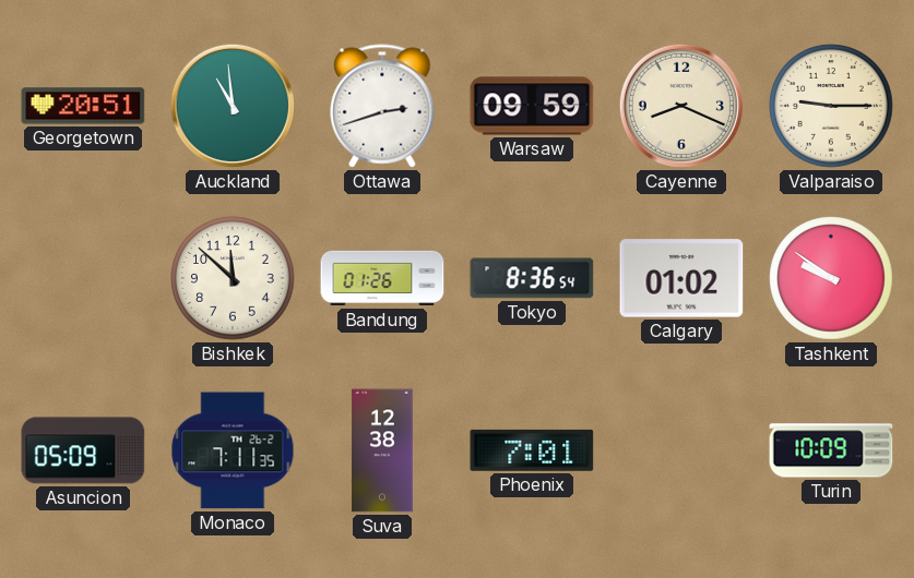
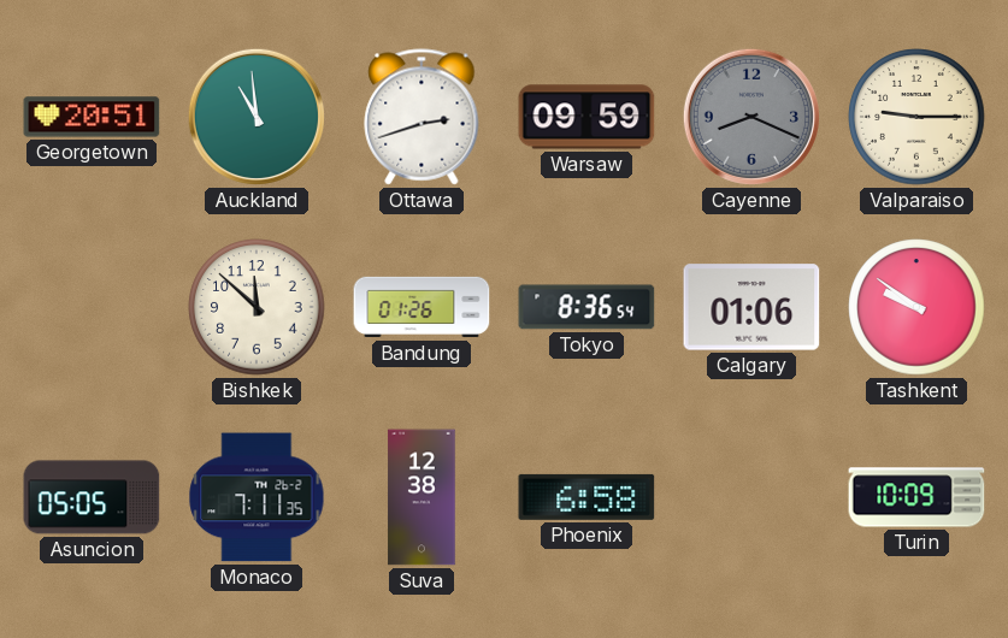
Cayenne dial: cream -> grey
Calgary: 01:02 -> 01:06
Asuncion: 05:09 -> 05:05
Phoenix: 7:01 -> 6:58
